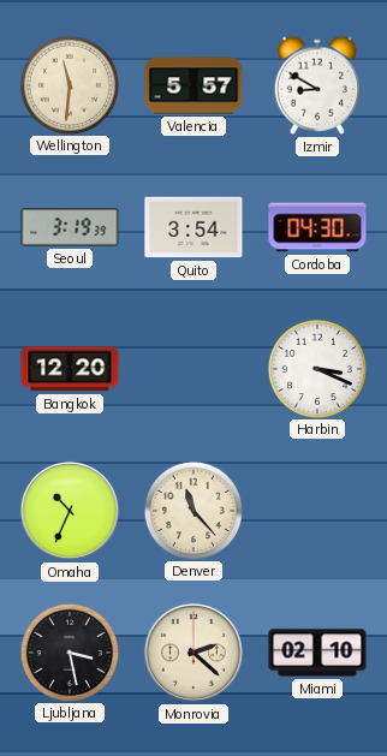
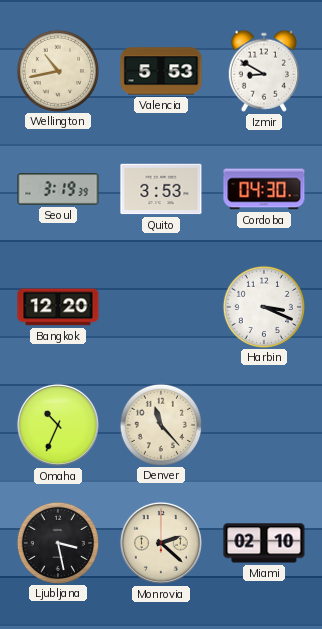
Wellington: 11:31 -> 10:43
Valencia: 5:57 -> 5:53
Quito: 3:54 -> 3:53
